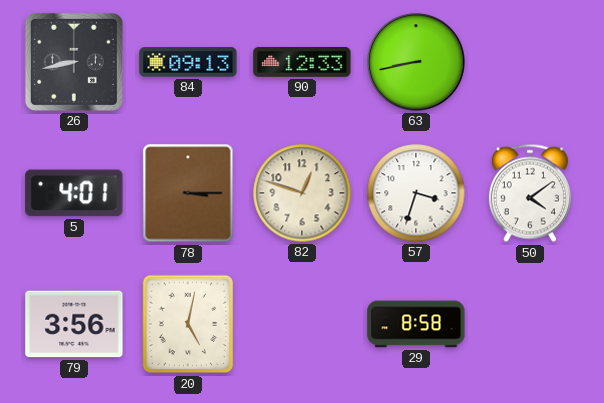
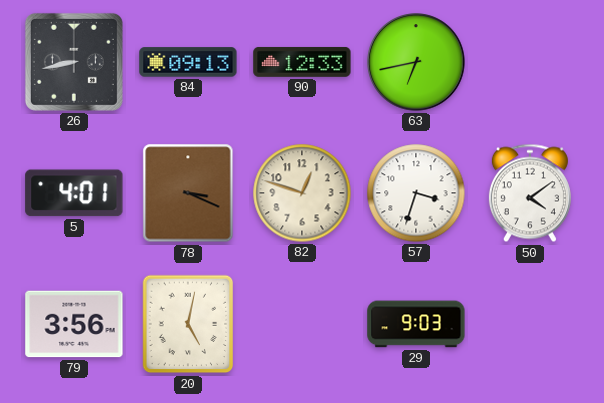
63: 8:43 -> 6:43
78: 3:15 -> 3:19
29: 8:58 -> 9:03
